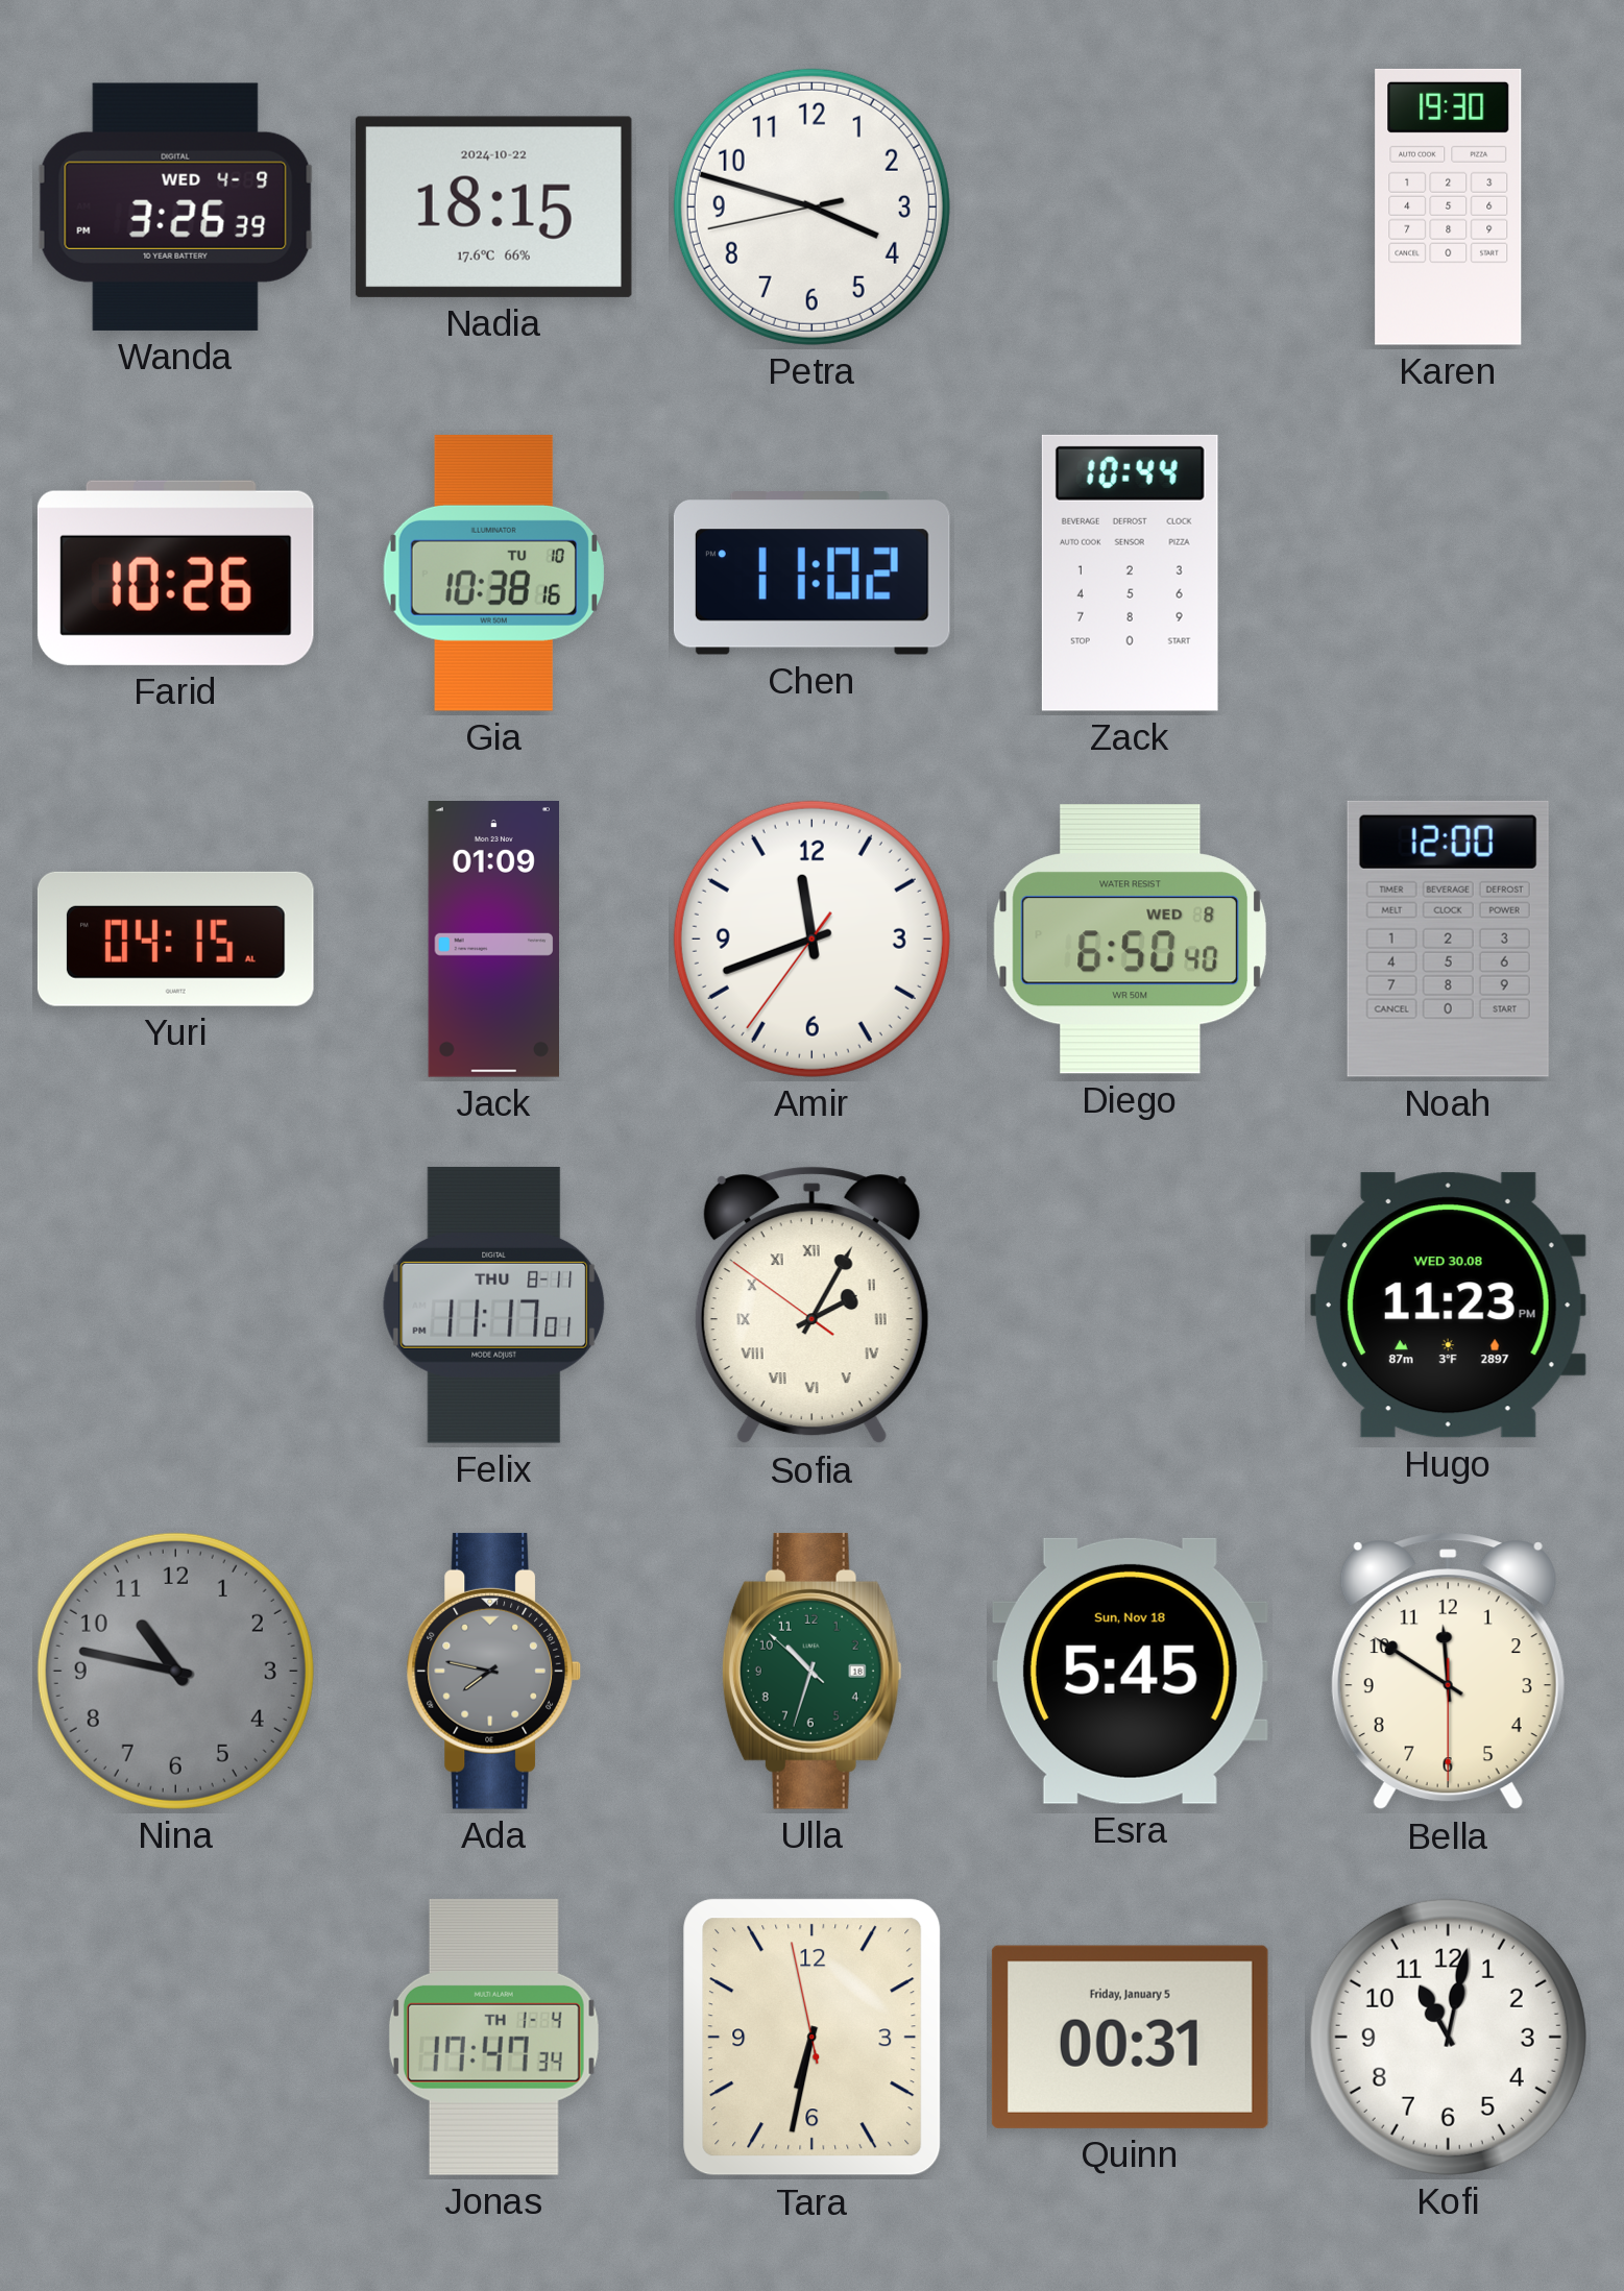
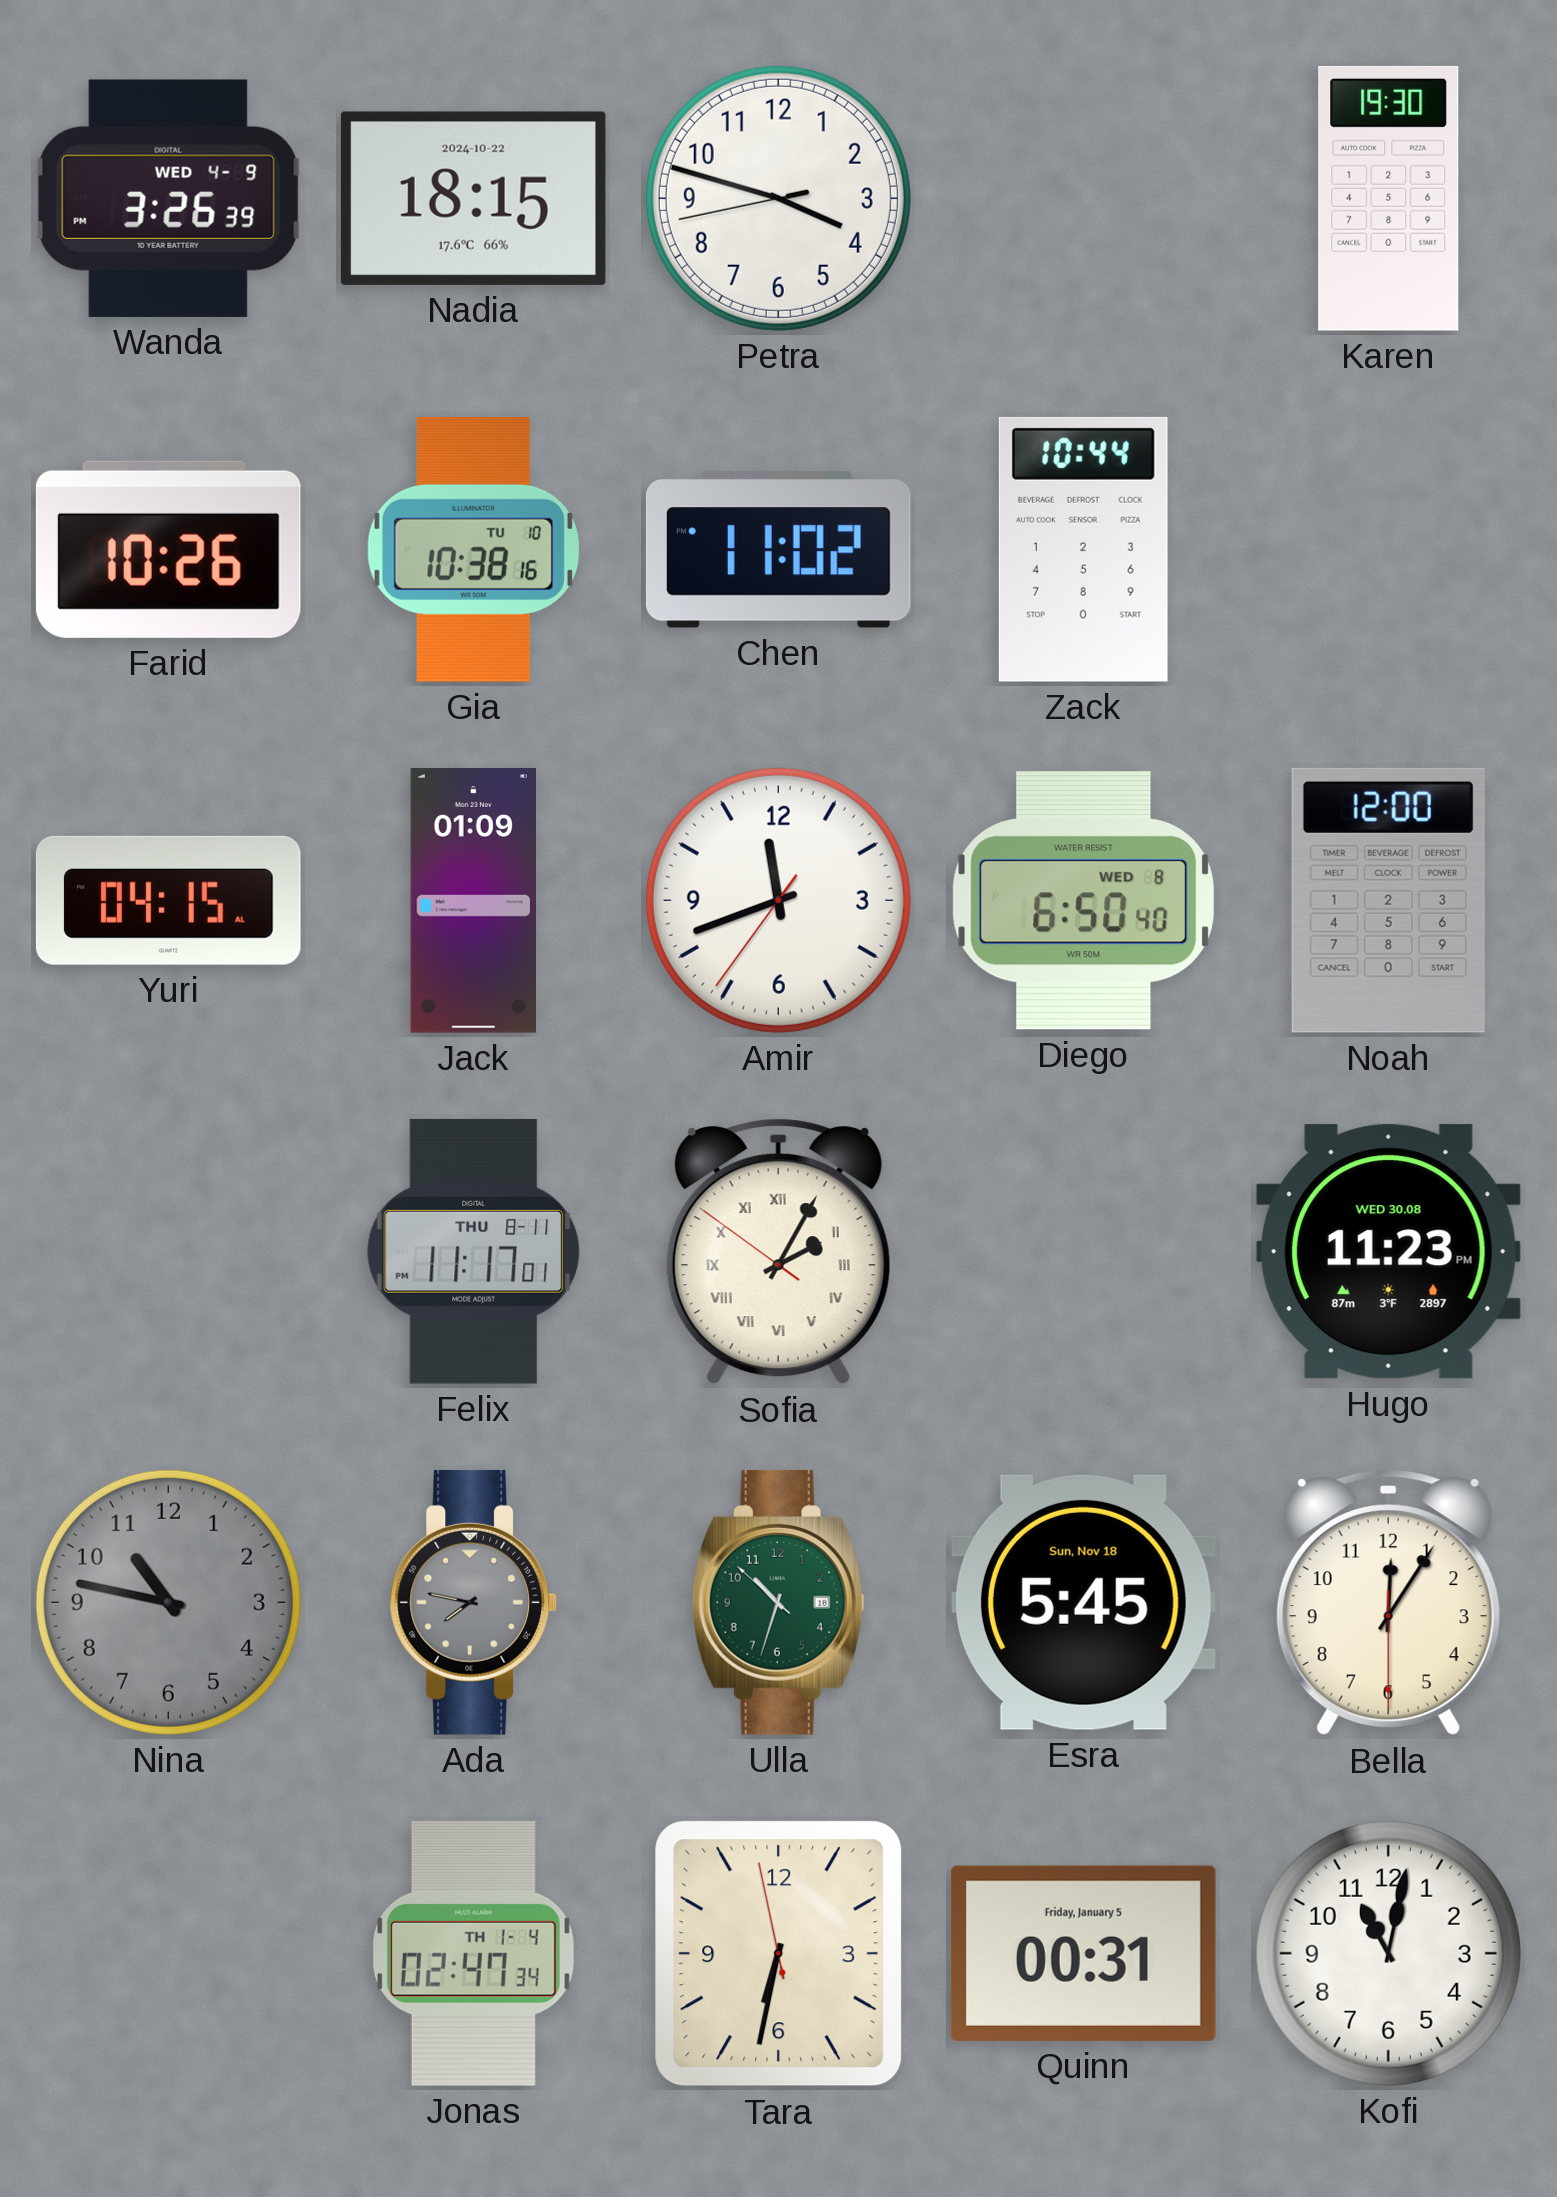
Bella: 11:50 -> 12:05
Jonas: 17:47 -> 02:47
